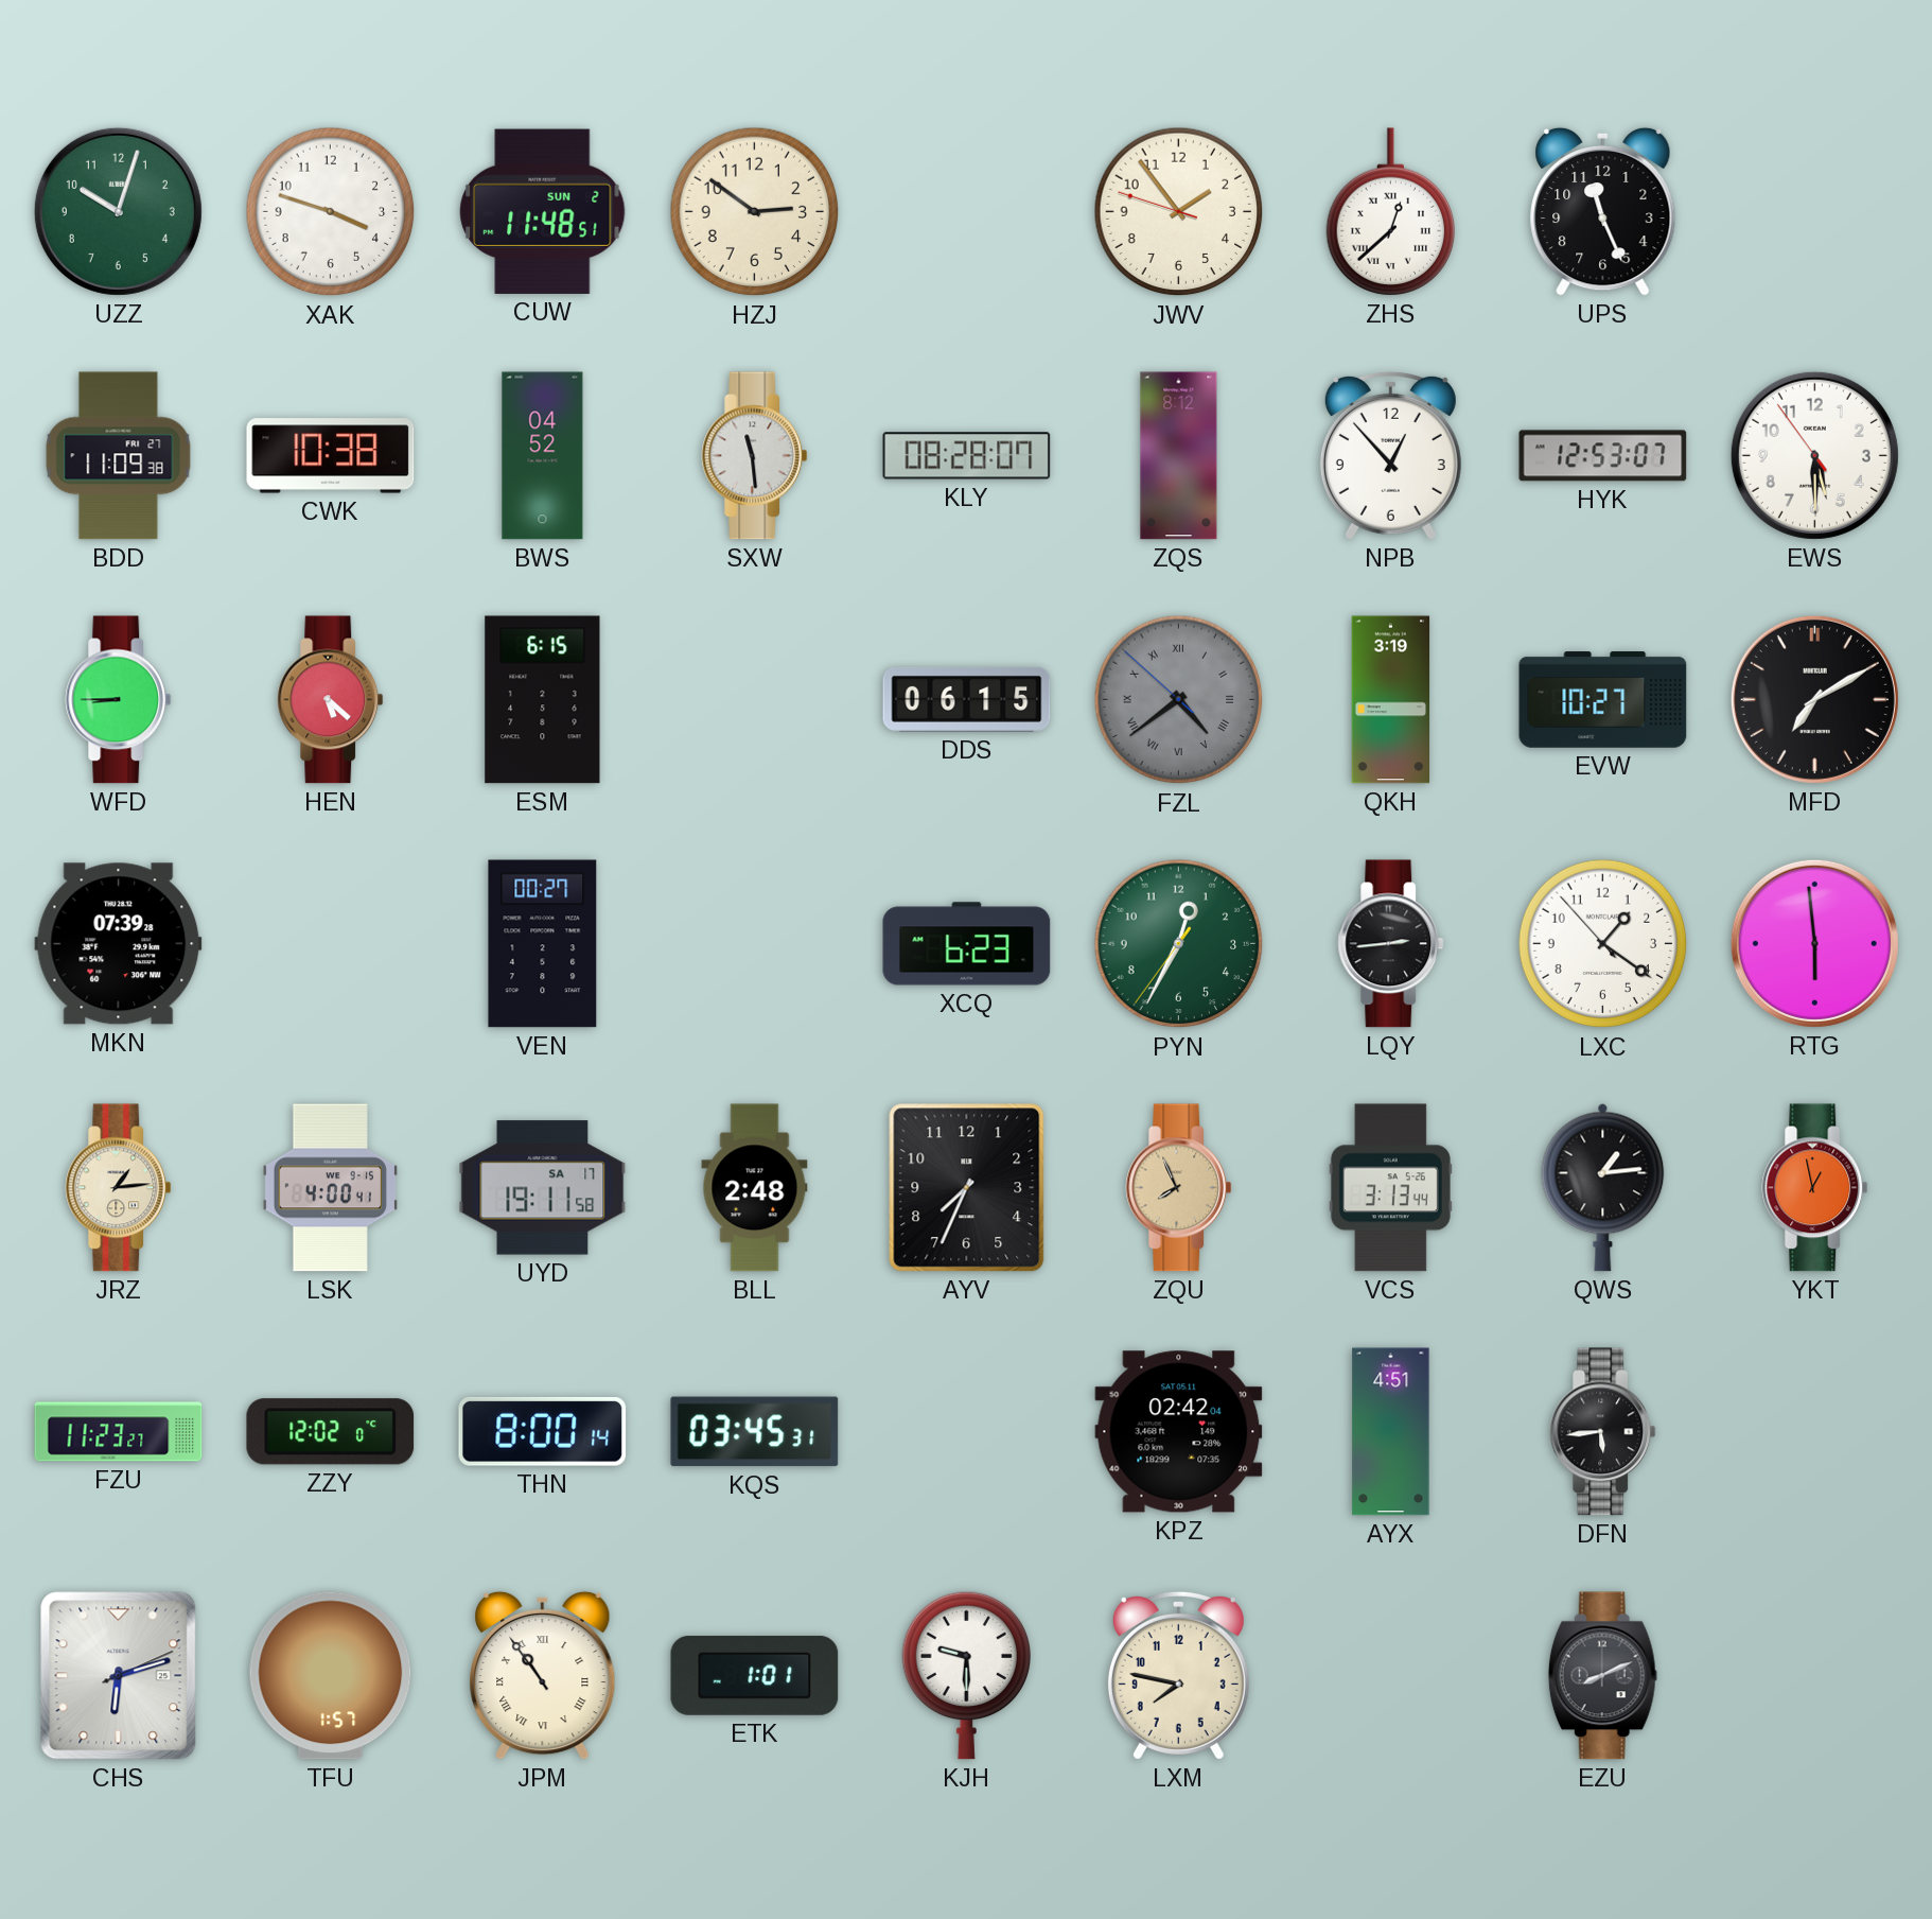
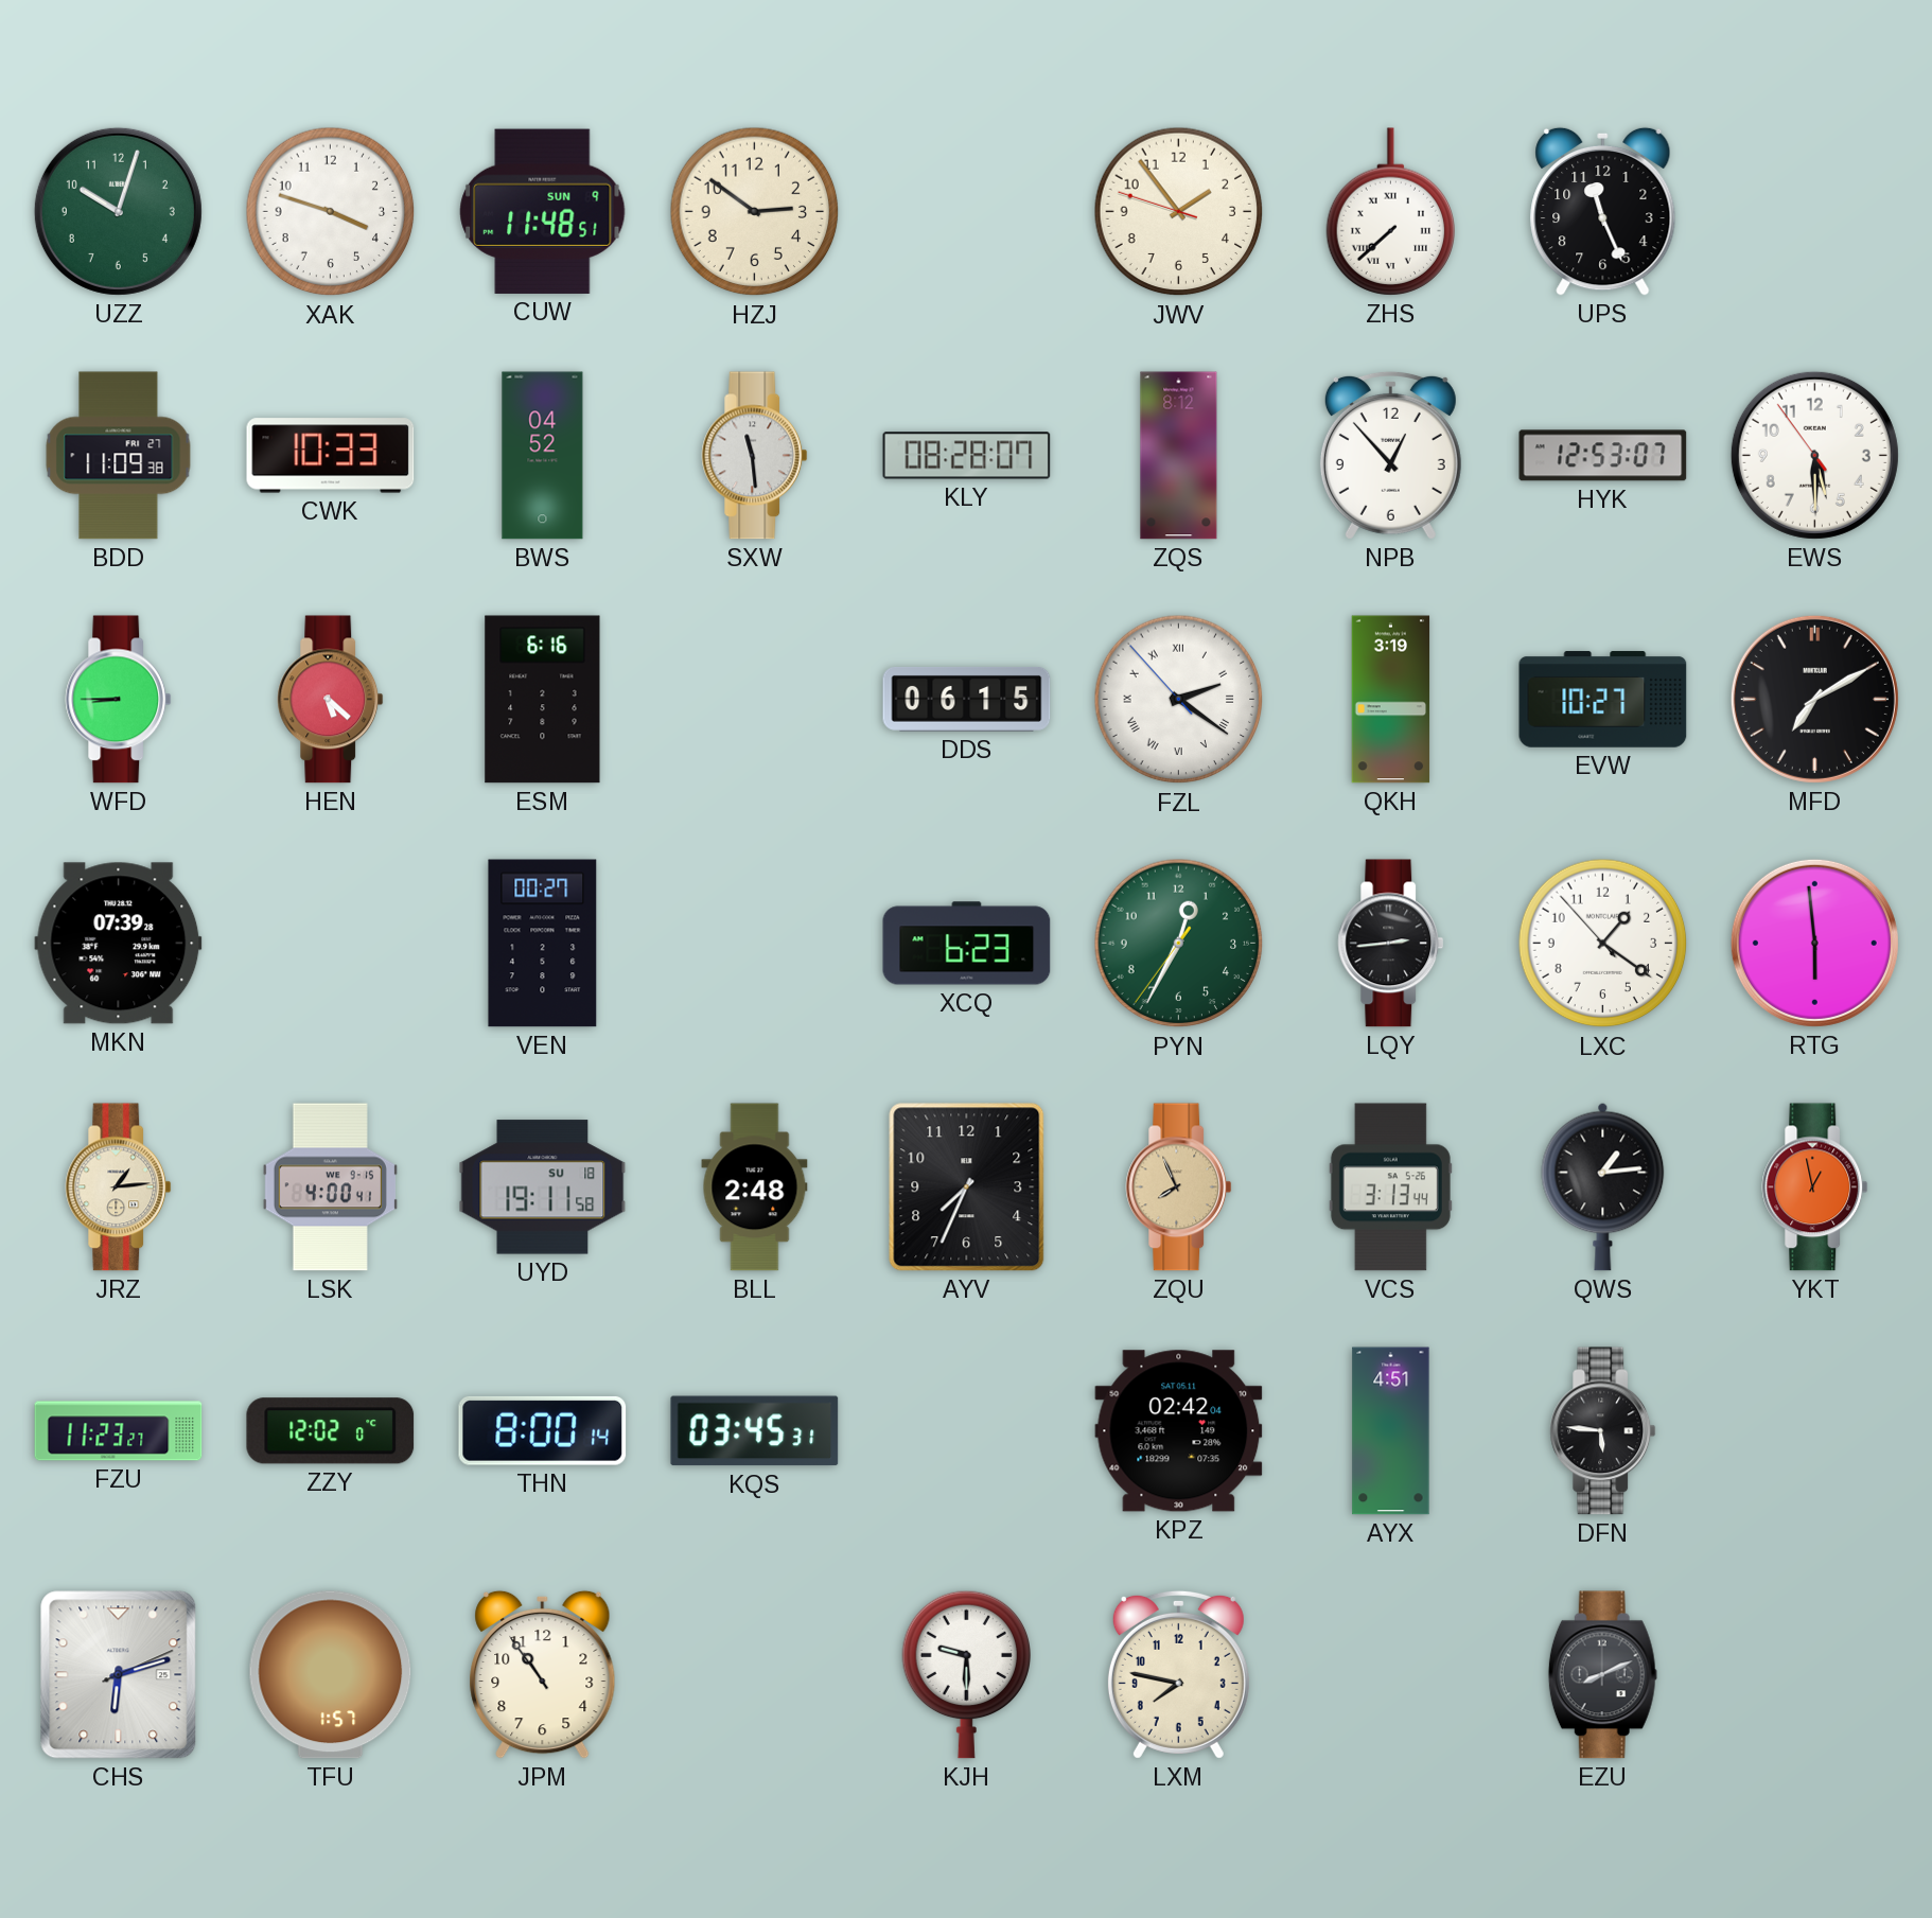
CUW date: SUN 2 -> SUN 9
ZHS: 12:38 -> 7:38
CWK: 10:38 -> 10:33
ESM: 6:15 -> 6:16
FZL: 4:38 -> 2:20
FZL dial: grey -> white
UYD date: SA 17 -> SU 18
DFN: 5:44 -> 5:46
JPM numerals: Roman -> Arabic
ETK: 1:01 -> none
